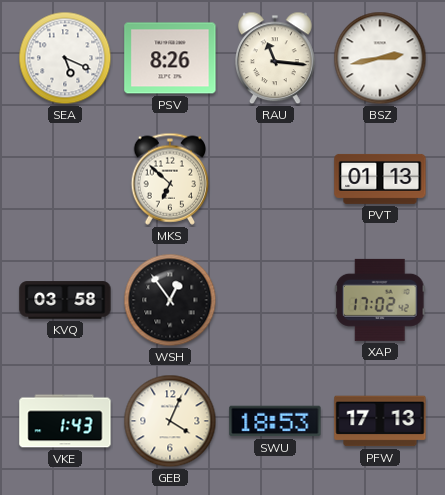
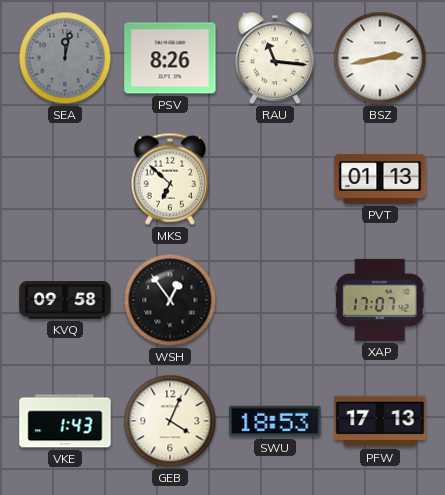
SEA: 5:19 -> 12:02
SEA dial: white -> grey
KVQ: 03:58 -> 09:58
XAP: 17:02 -> 17:07
